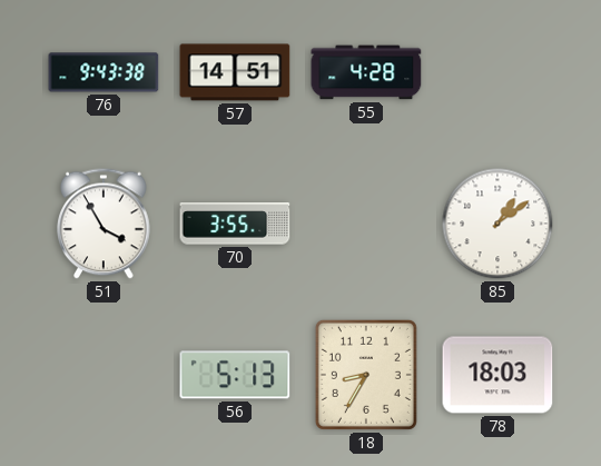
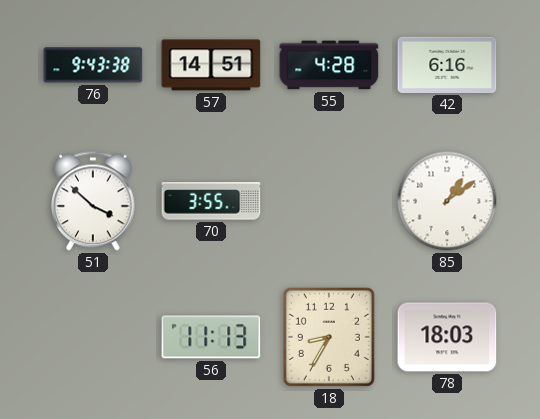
42: none -> 6:16
51: 3:55 -> 3:52
56: 5:13 -> 11:13
